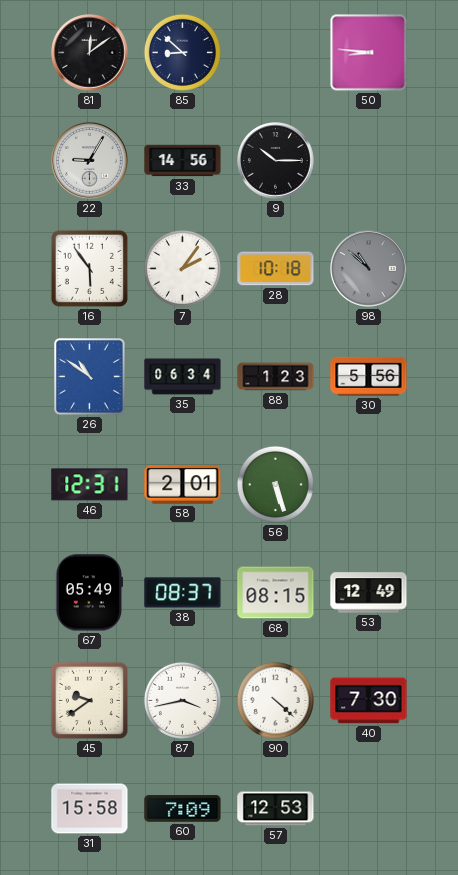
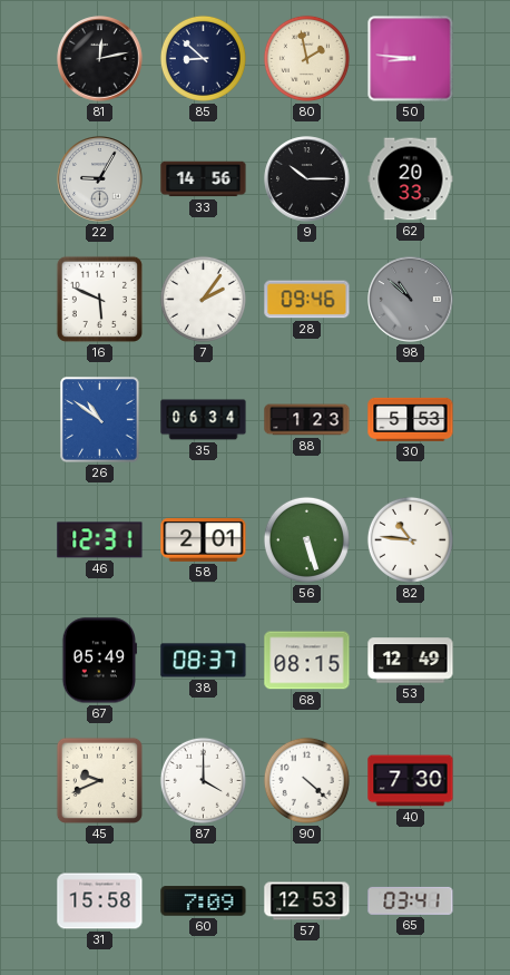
81: 12:09 -> 12:13
80: none -> 1:58
62: none -> 20:33
16: 5:54 -> 5:49
28: 10:18 -> 09:46
30: 5:56 -> 5:53
82: none -> 10:46
45: 9:39 -> 9:41
87: 3:43 -> 4:00
65: none -> 03:41
